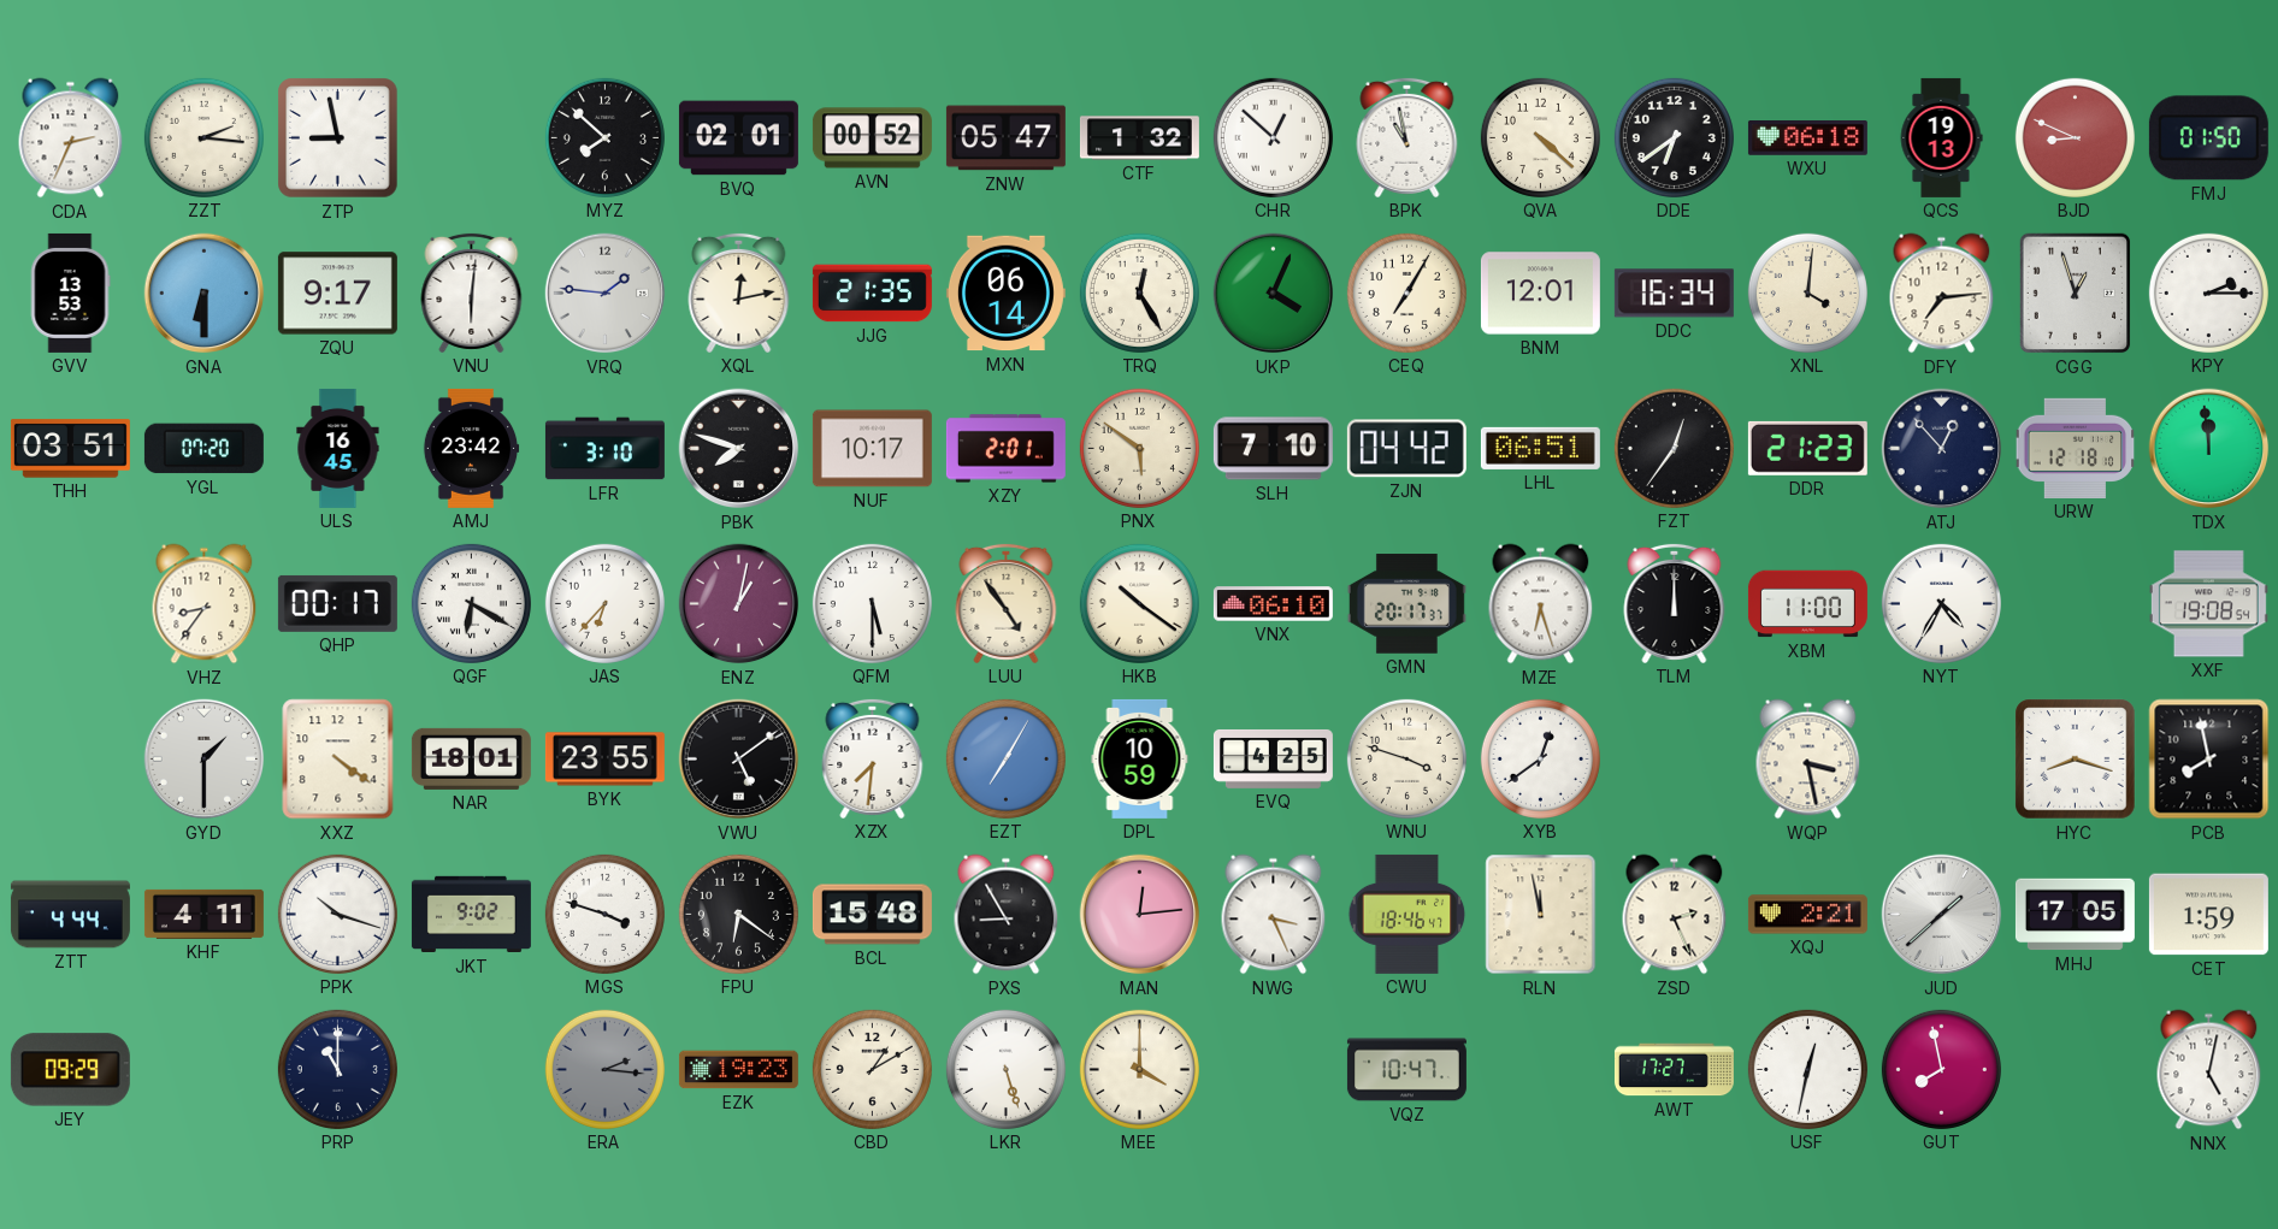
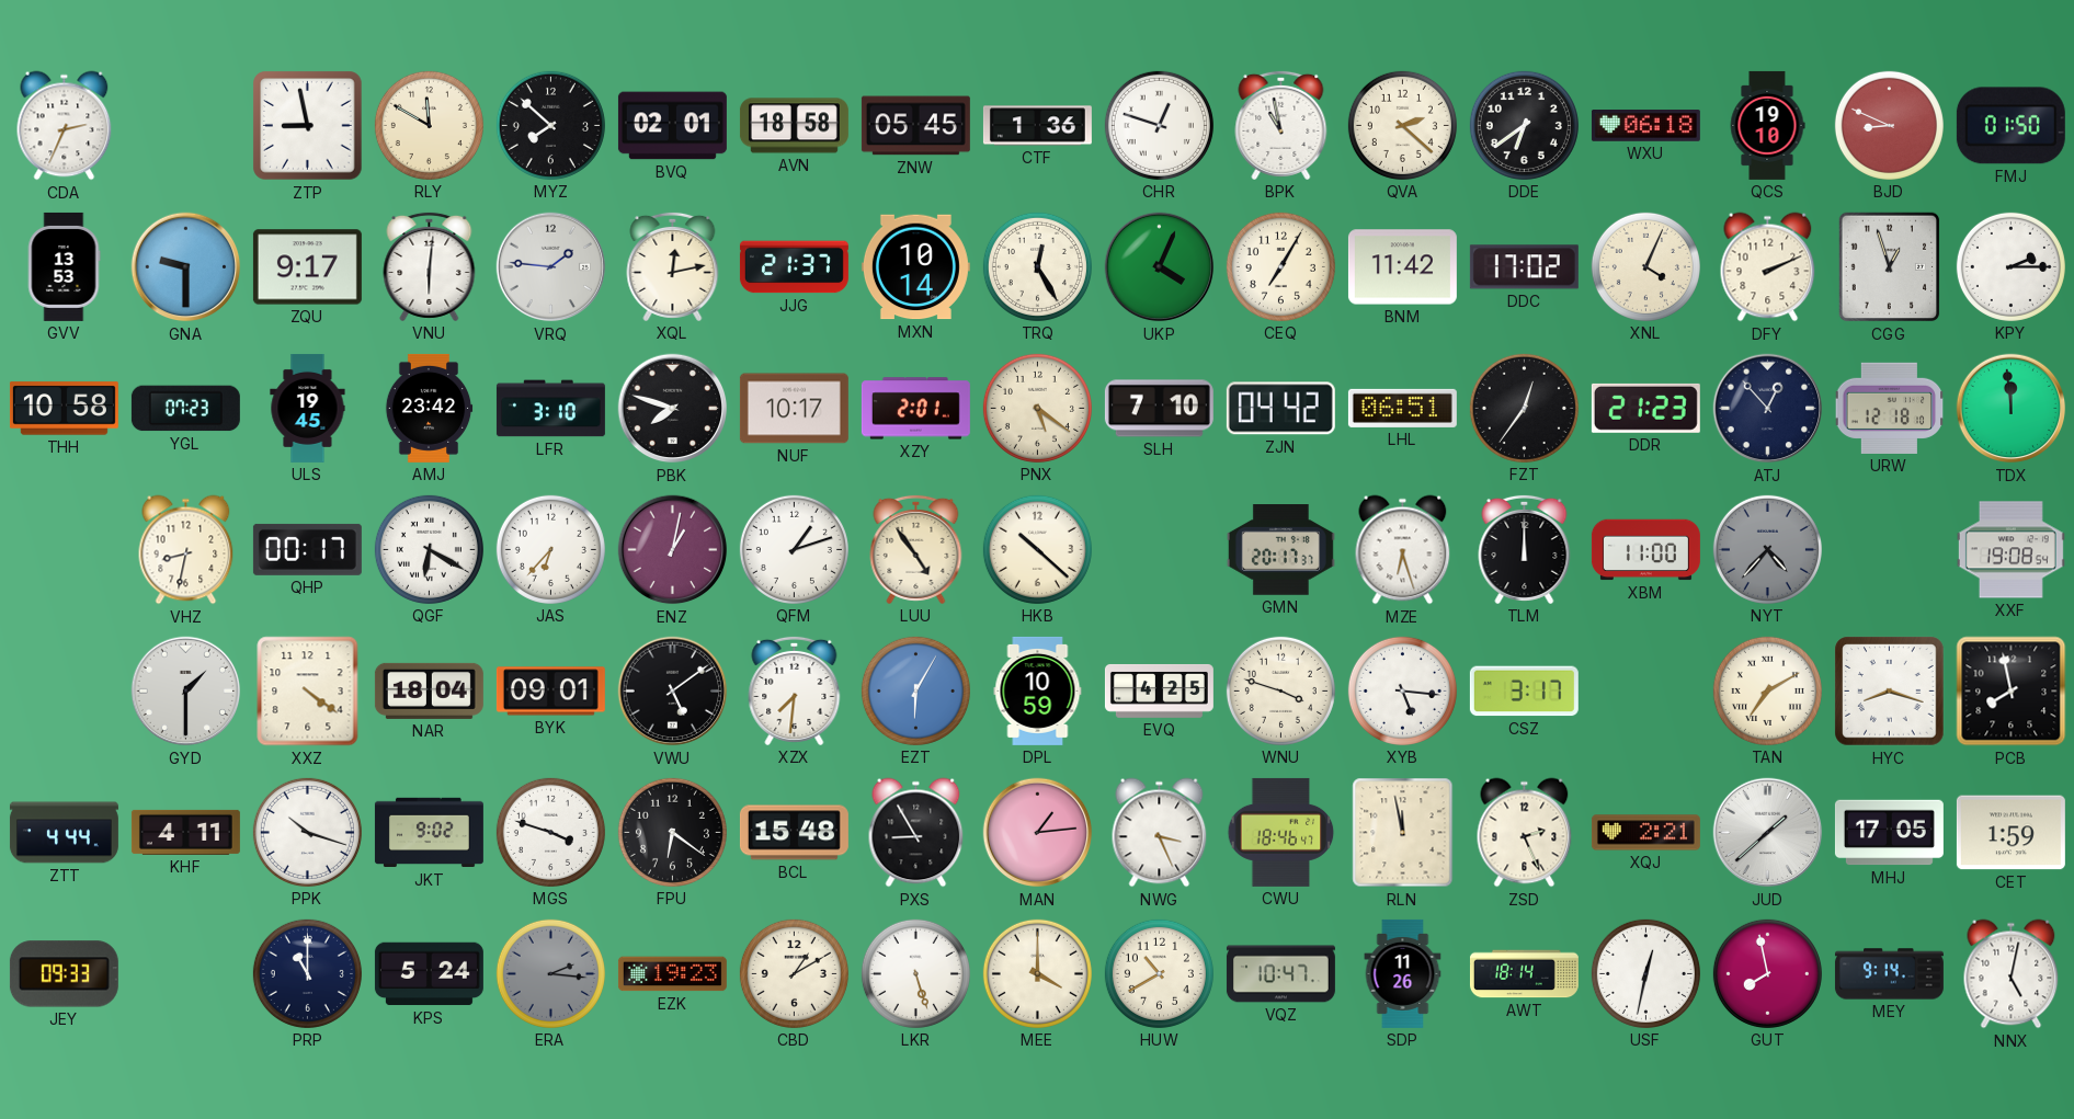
ZZT: 2:16 -> none
RLY: none -> 11:50
AVN: 00:52 -> 18:58
ZNW: 05:47 -> 05:45
CTF: 1:32 -> 1:36
CHR: 12:52 -> 12:48
QVA: 4:22 -> 2:22
QCS: 19:13 -> 19:10
GNA: 6:30 -> 9:30
JJG: 21:35 -> 21:37
MXN: 06:14 -> 10:14
BNM: 12:01 -> 11:42
DDC: 16:34 -> 17:02
XNL: 4:01 -> 4:04
DFY: 7:14 -> 2:11
THH: 03:51 -> 10:58
YGL: 07:20 -> 07:23
ULS: 16:45 -> 19:45
PNX: 5:51 -> 5:21
VHZ: 8:36 -> 8:32
QFM: 5:30 -> 1:12
HKB: 10:21 -> 10:22
VNX: 06:10 -> none
NYT: 4:35 -> 4:37
NYT dial: white -> grey
NAR: 18:01 -> 18:04
BYK: 23:55 -> 09:01
EZT: 7:05 -> 6:05
XYB: 12:39 -> 5:16
CSZ: none -> 3:17
WQP: 3:28 -> none
TAN: none -> 7:10
MAN: 12:14 -> 1:14
JEY: 09:29 -> 09:33
KPS: none -> 5:24
HUW: none -> 10:40
SDP: none -> 11:26
AWT: 17:27 -> 18:14
MEY: none -> 9:14
